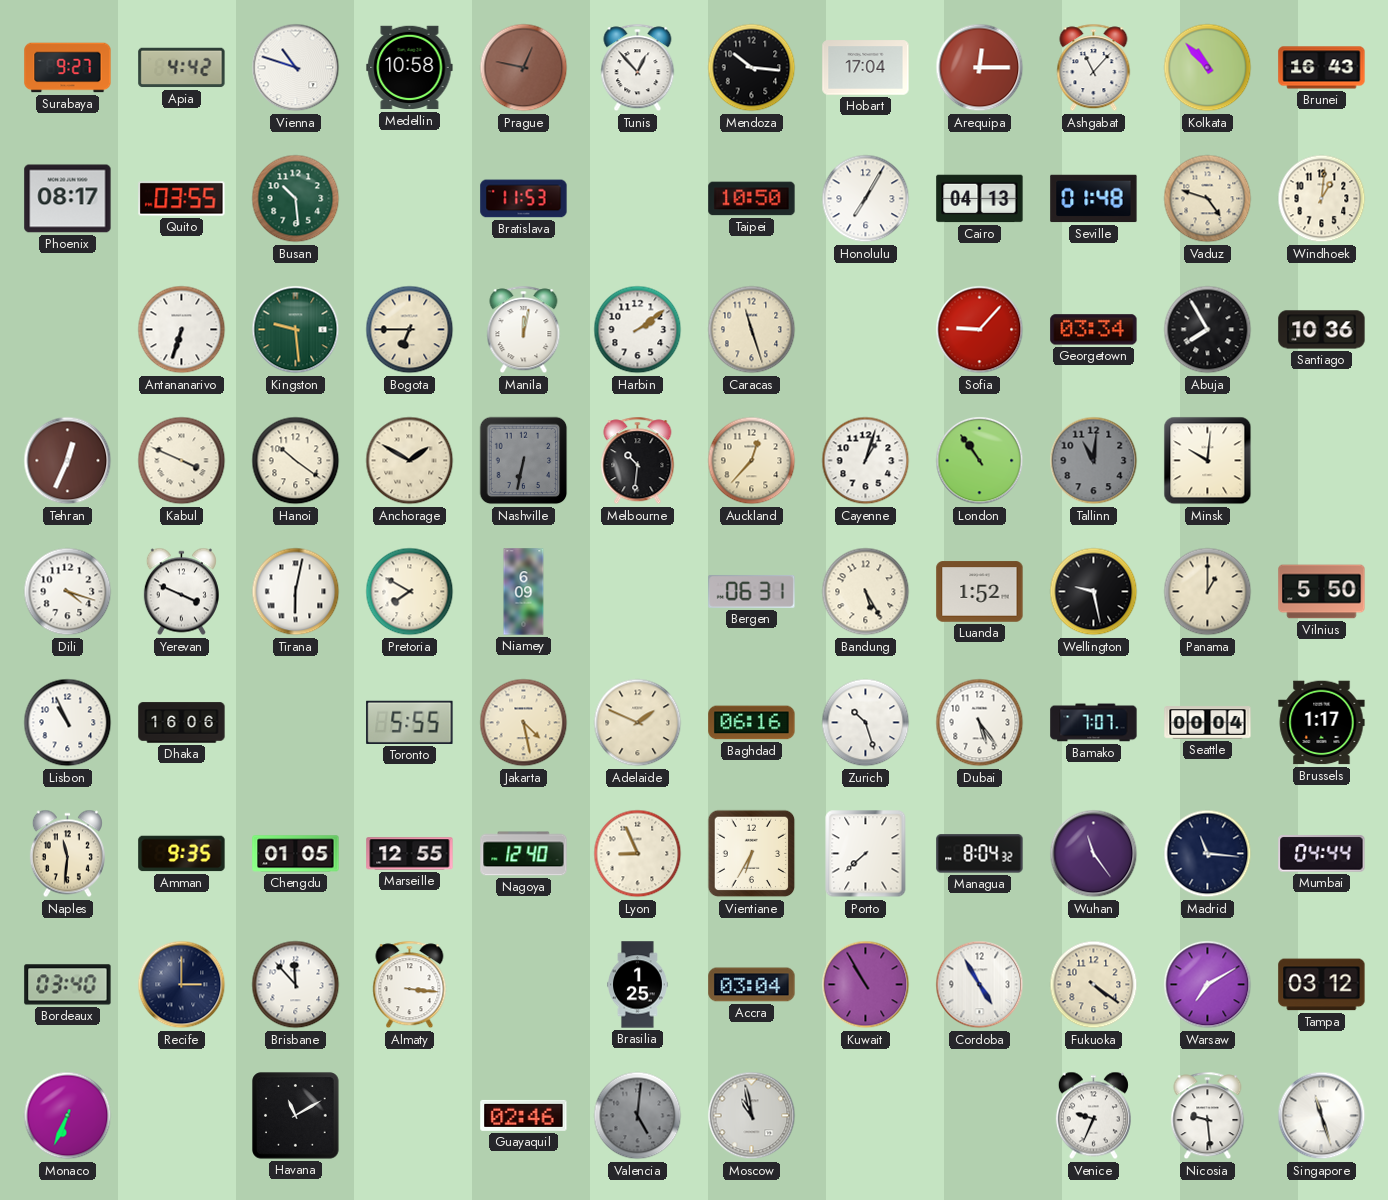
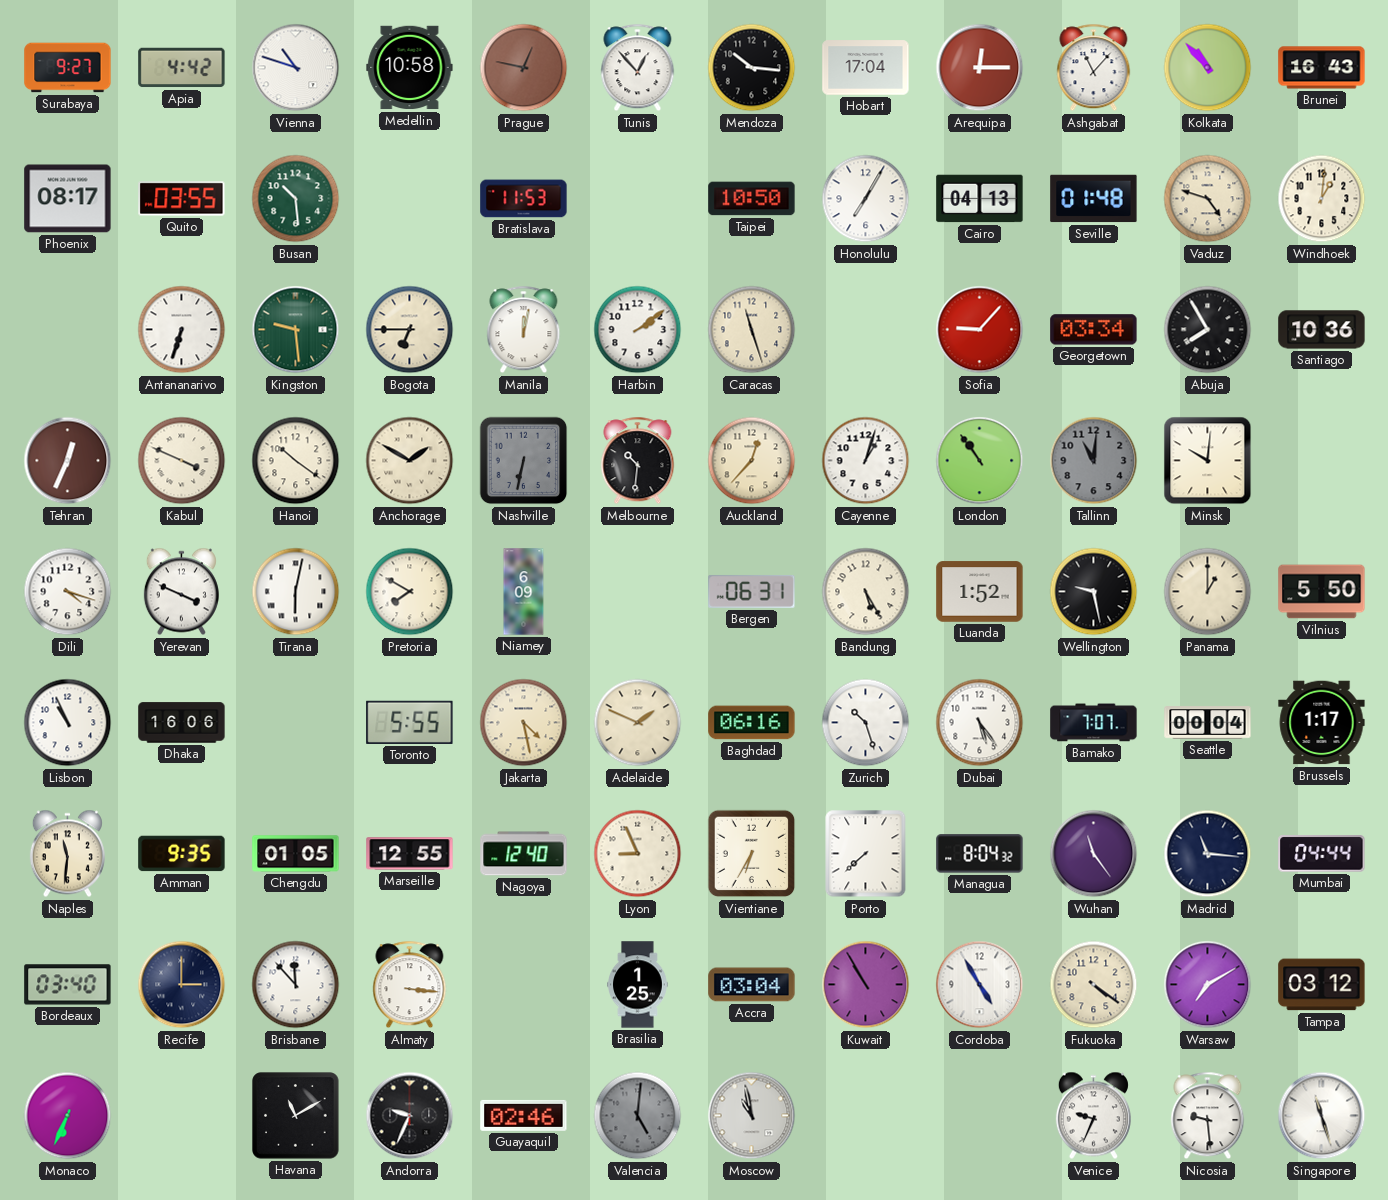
Andorra: none -> 9:34
